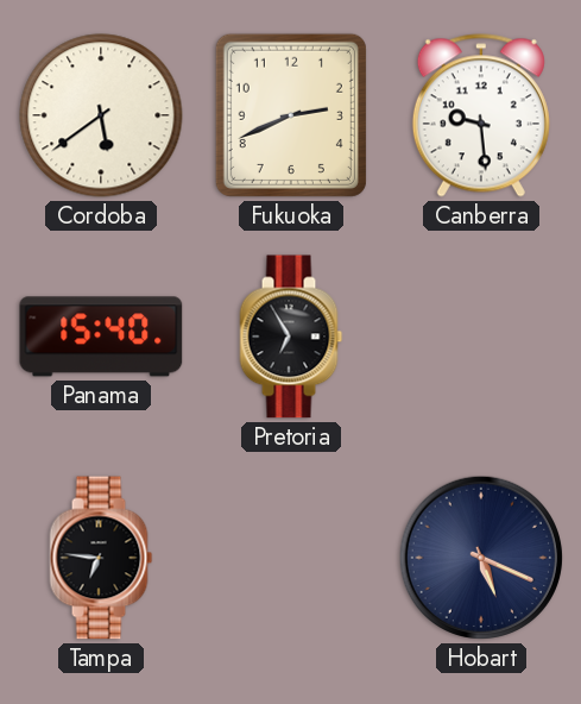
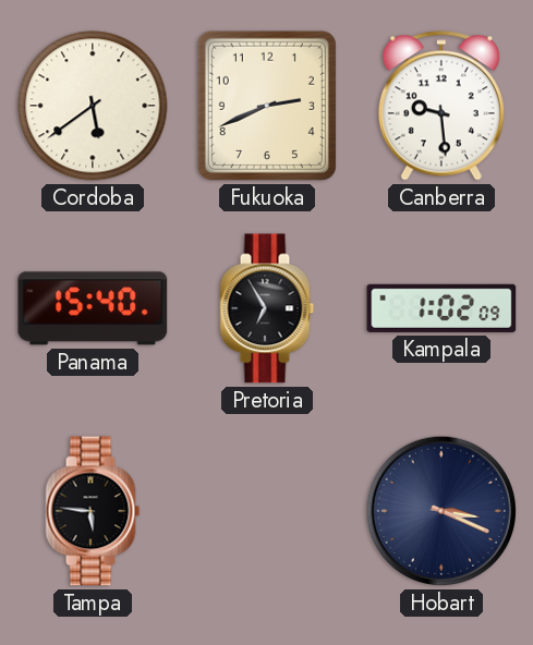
Kampala: none -> 1:02
Tampa: 6:46 -> 5:46
Hobart: 5:19 -> 3:19
